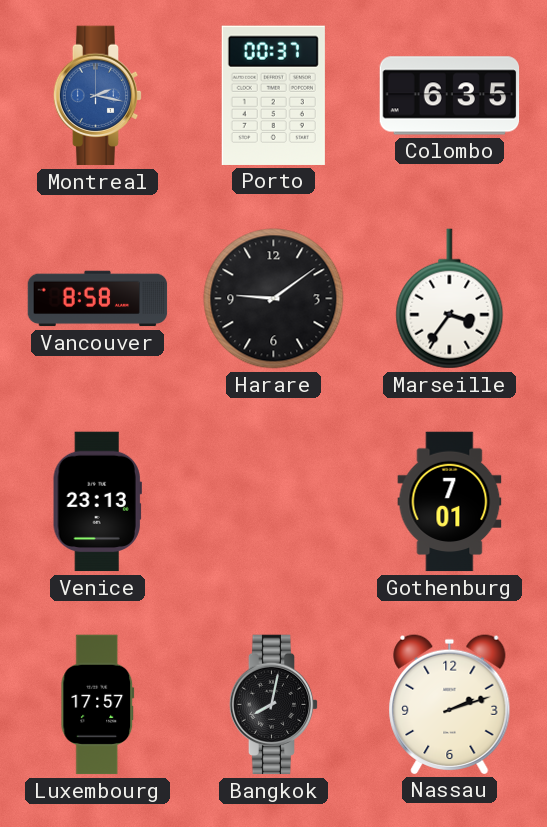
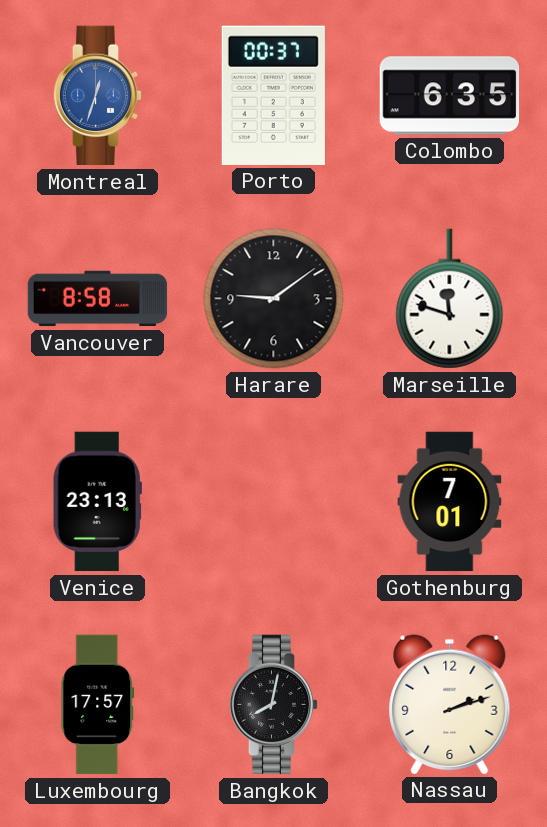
Montreal: 2:17 -> 12:33
Marseille: 3:36 -> 11:48
